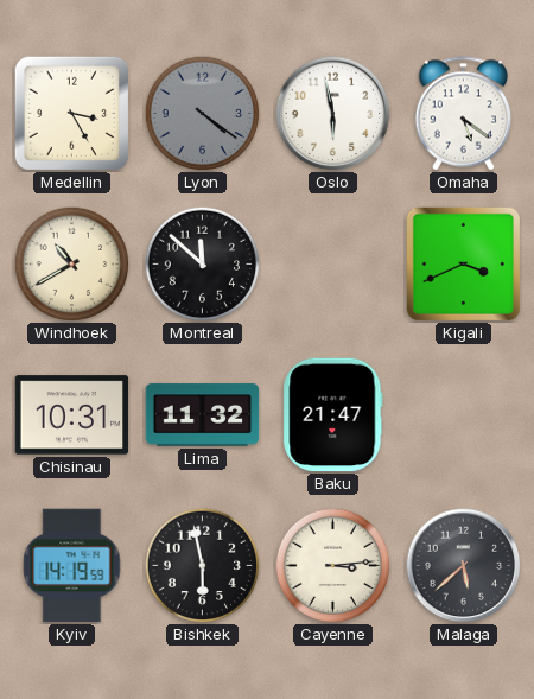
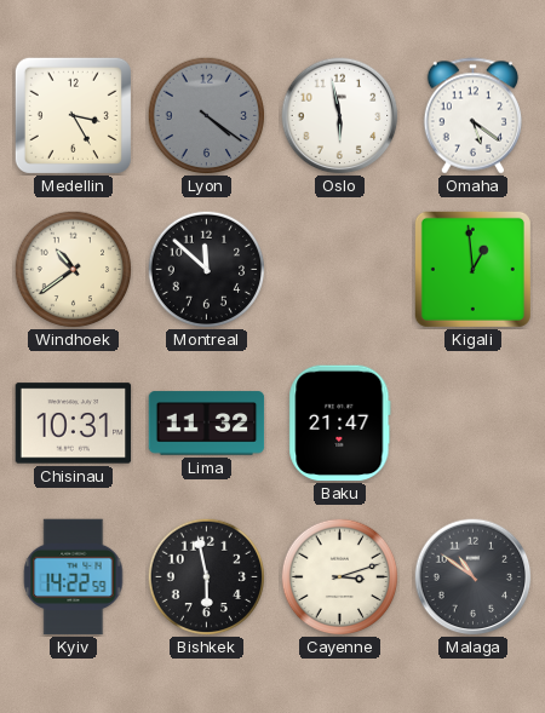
Windhoek: 10:40 -> 10:39
Kigali: 3:41 -> 12:59
Kyiv: 14:19 -> 14:22
Cayenne: 3:14 -> 3:12
Malaga: 5:38 -> 10:51
